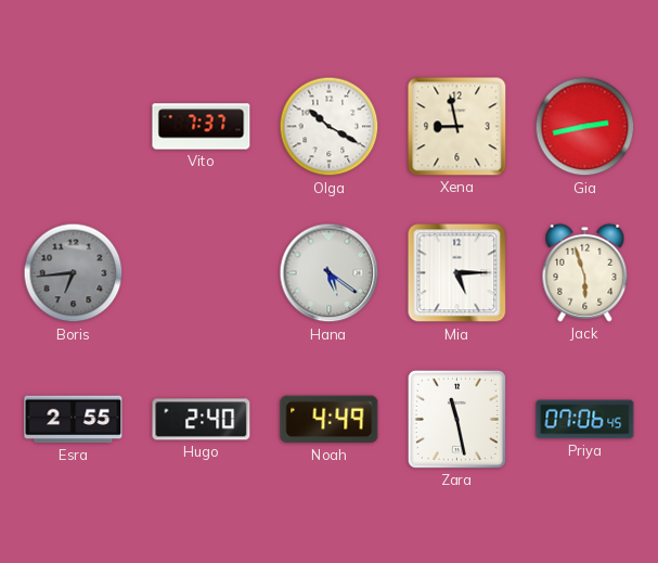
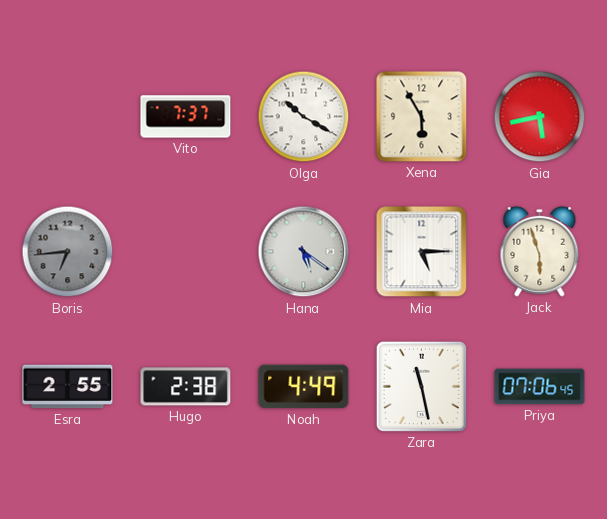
Xena: 8:58 -> 5:55
Gia: 2:43 -> 5:43
Hugo: 2:40 -> 2:38
